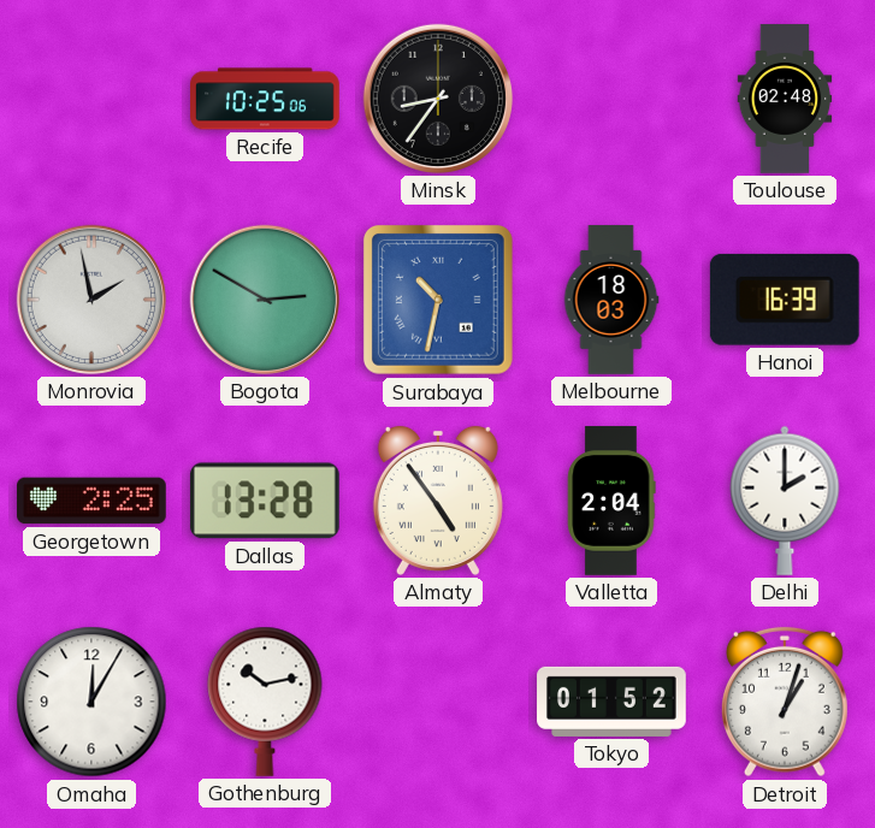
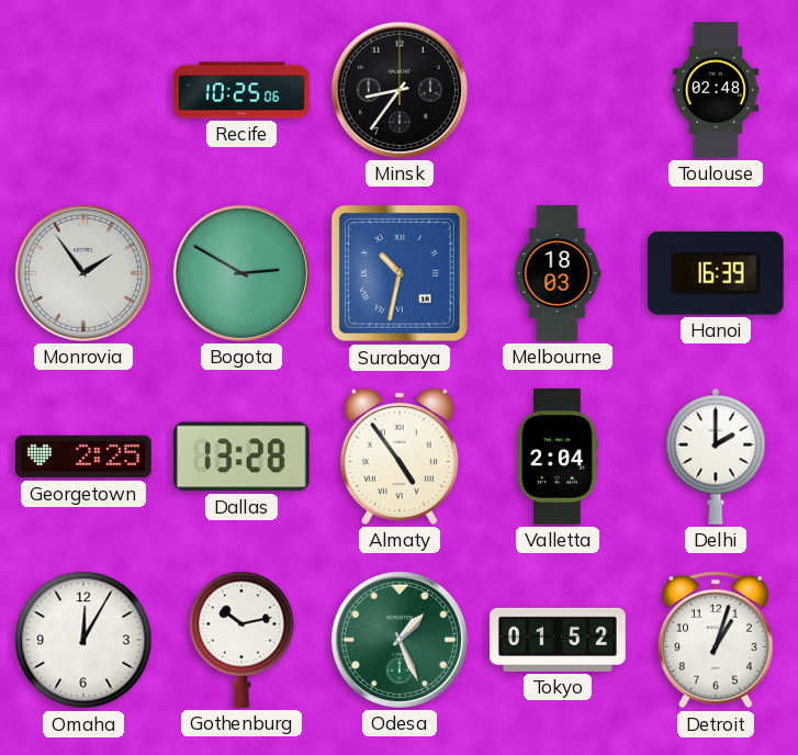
Monrovia: 1:58 -> 1:54
Odesa: none -> 1:26
